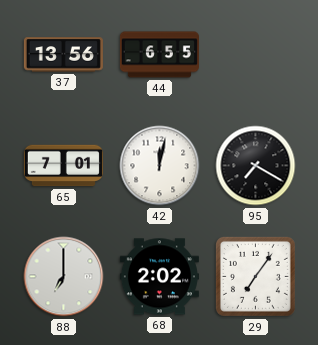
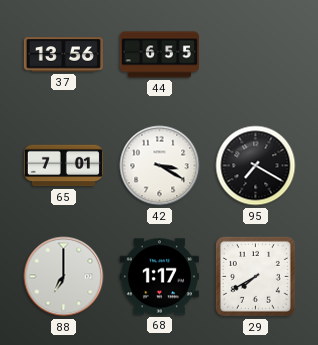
42: 12:02 -> 3:20
68: 2:02 -> 1:17
29: 7:06 -> 7:40
